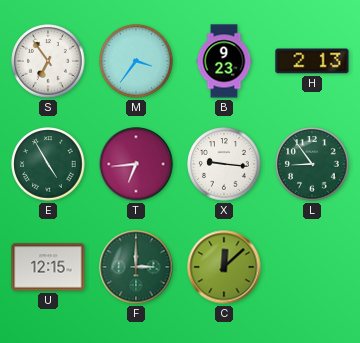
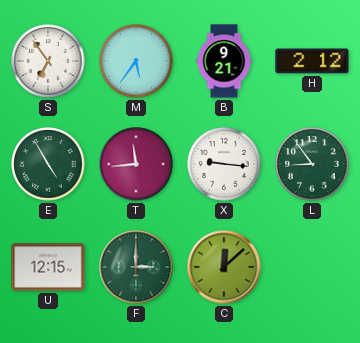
M: 3:36 -> 5:36
B: 9:23 -> 9:21
H: 2:13 -> 2:12
T: 6:44 -> 11:44
